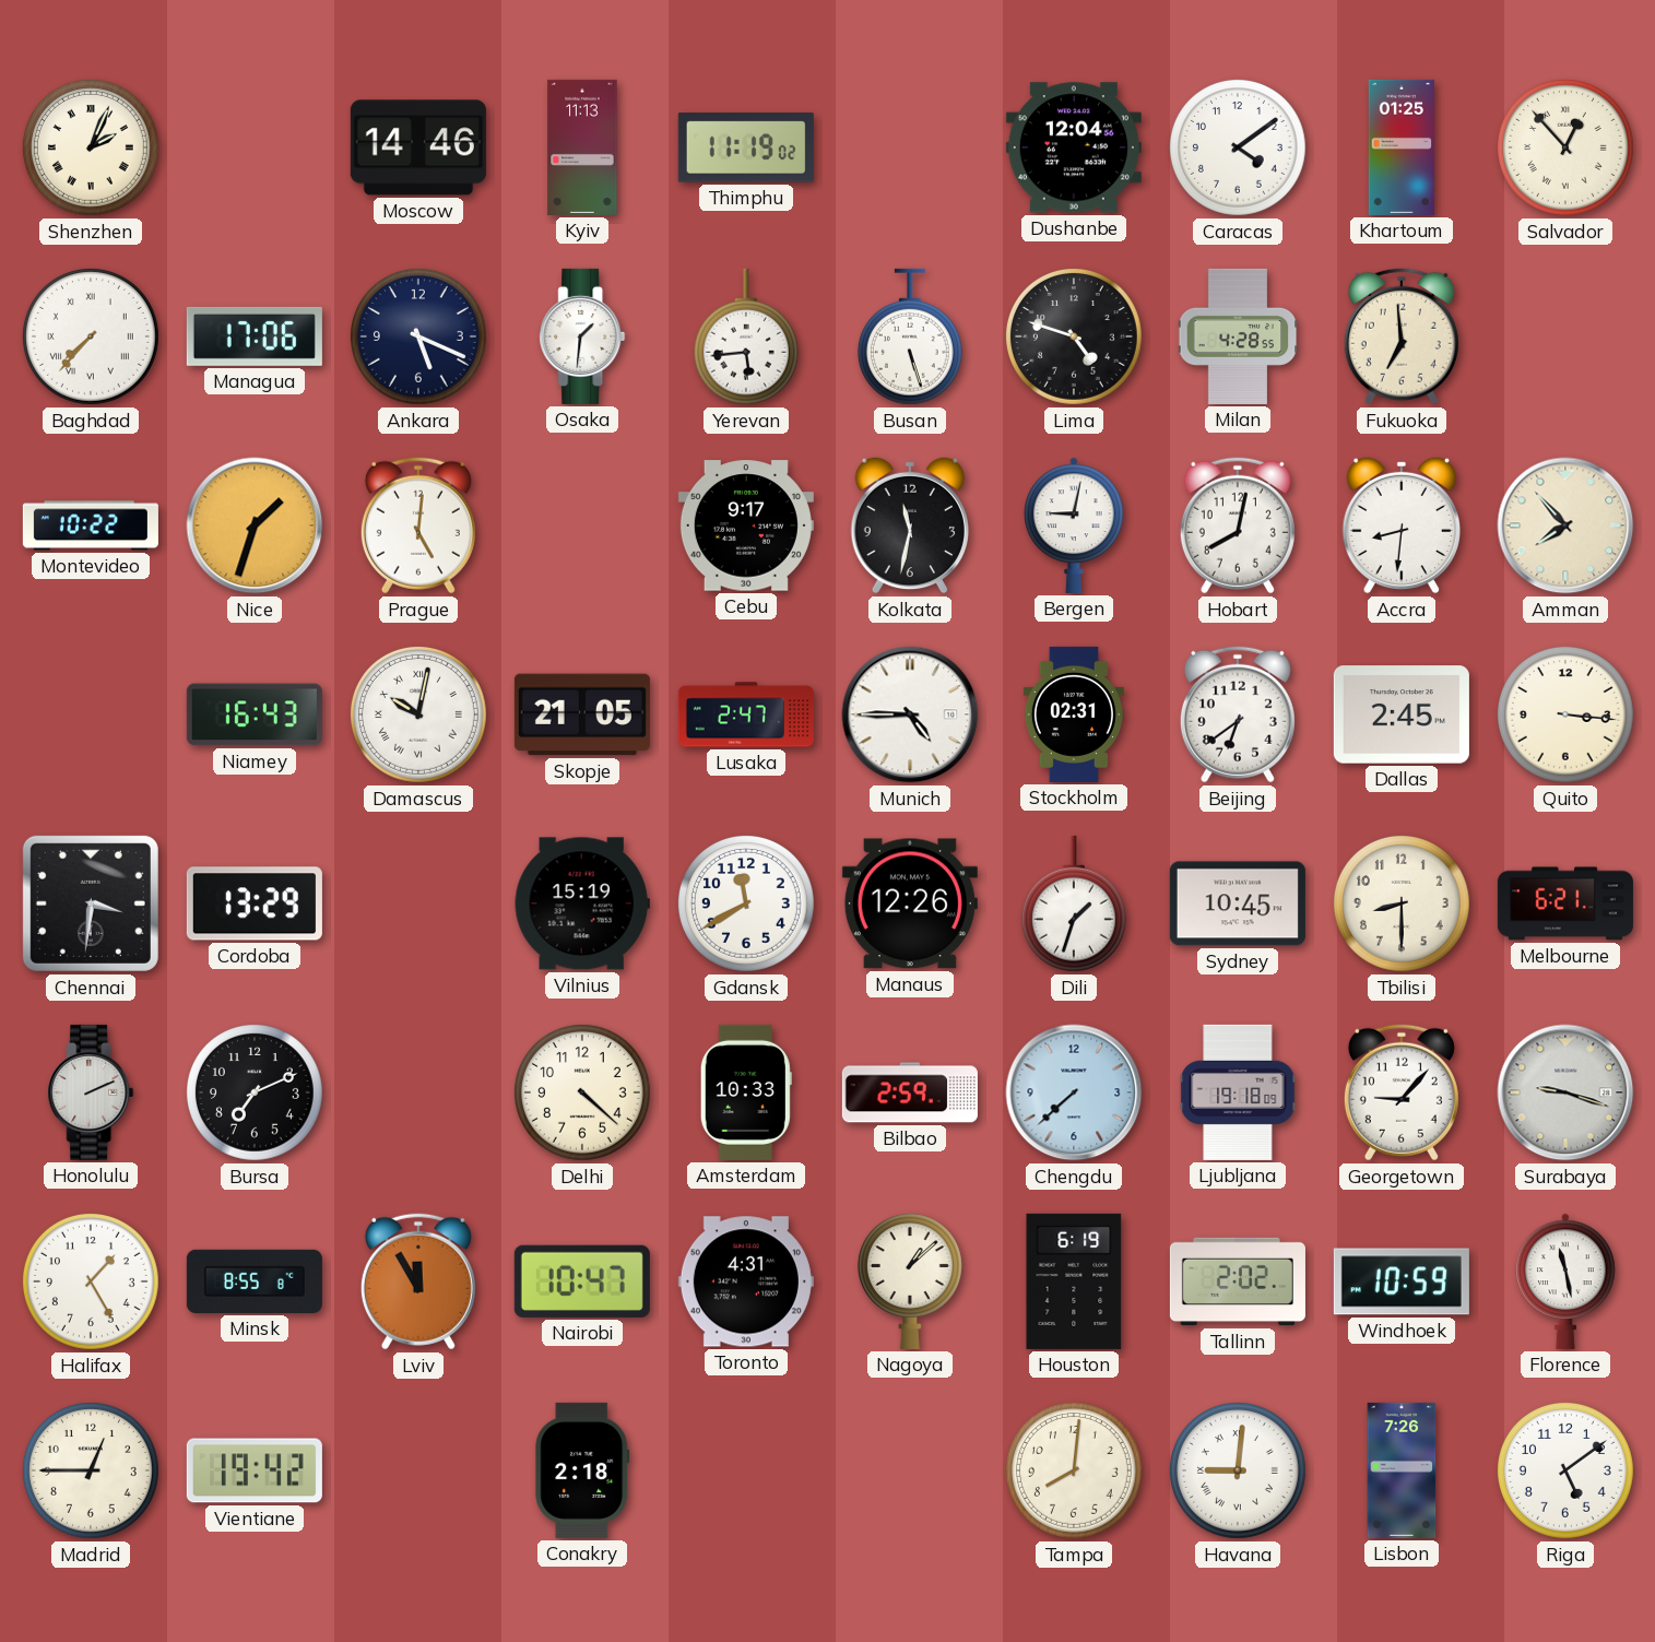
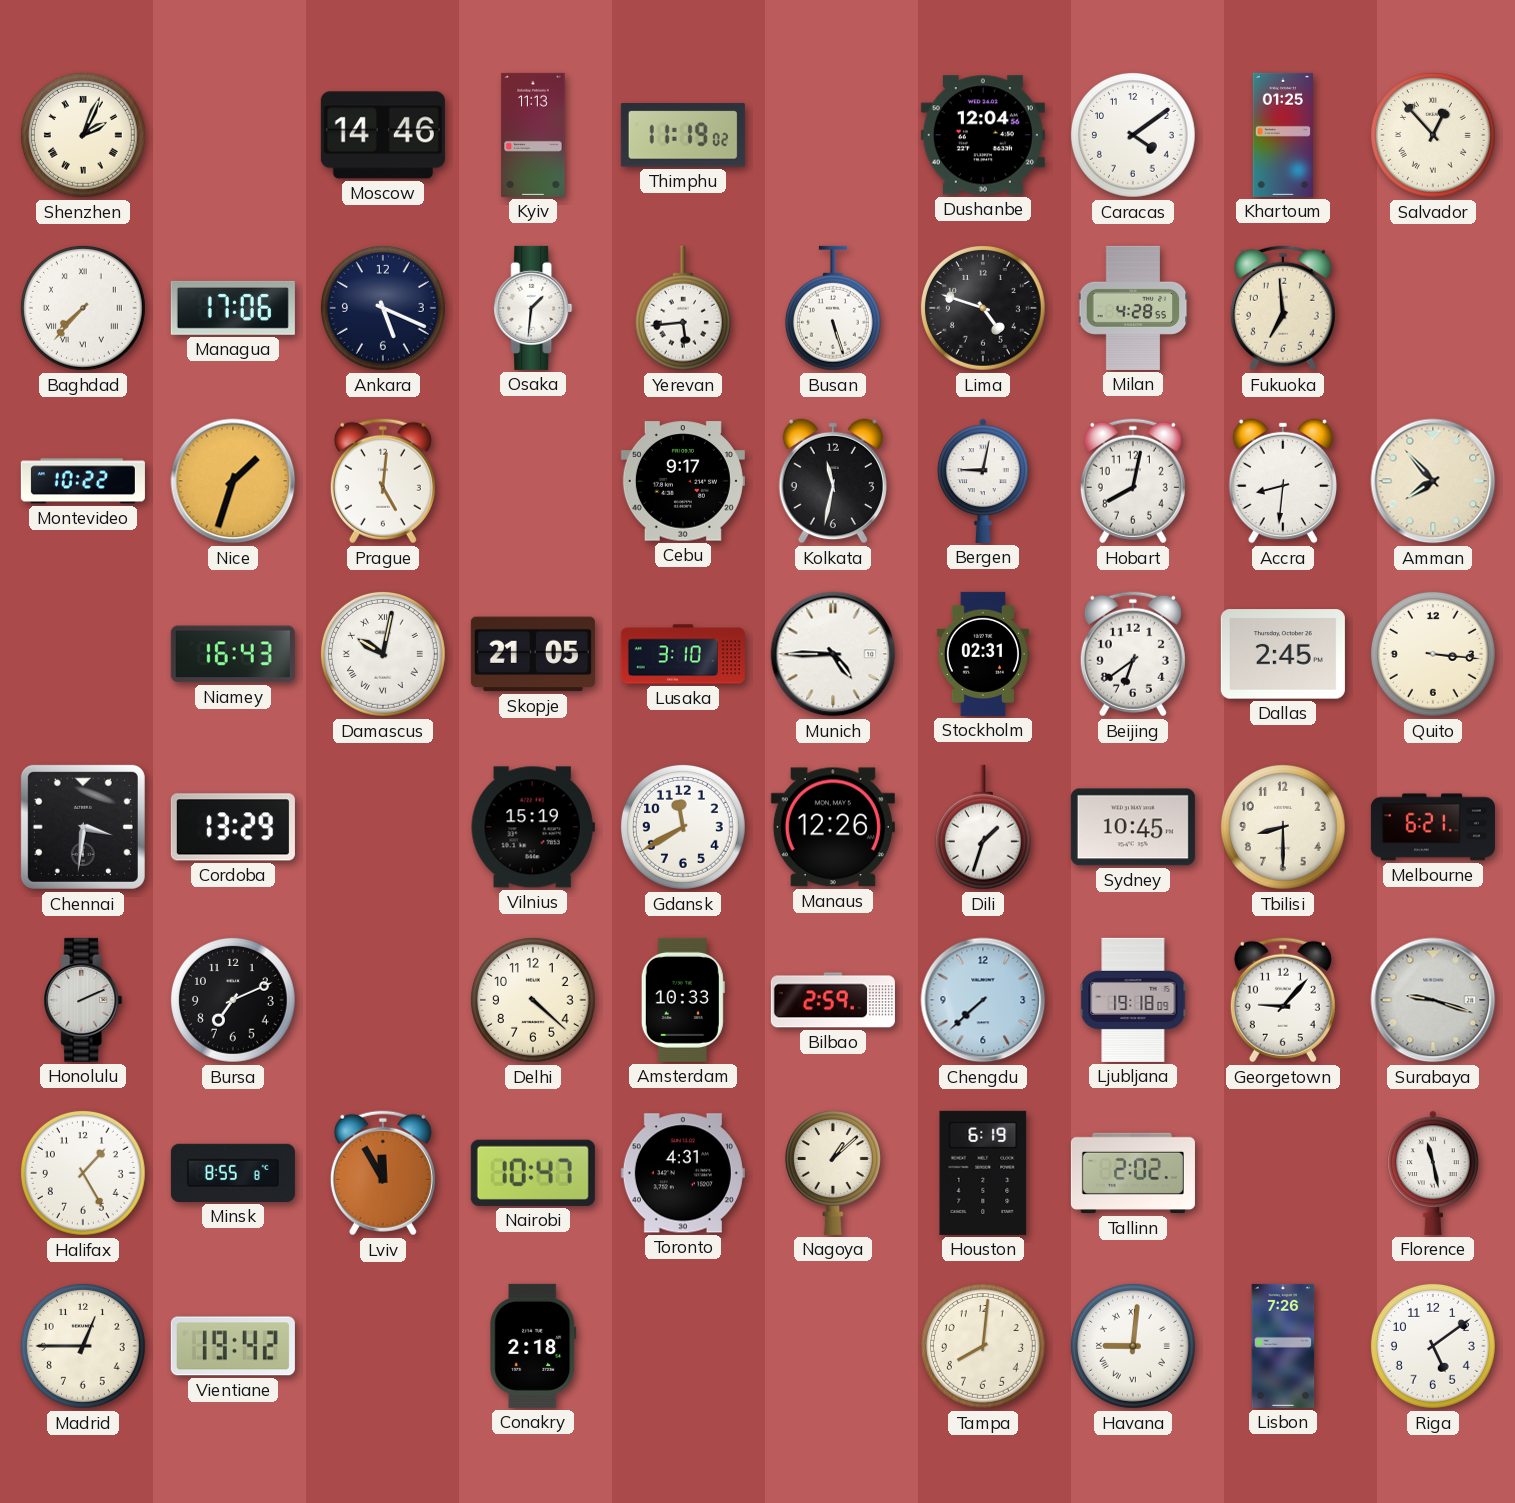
Lusaka: 2:47 -> 3:10
Windhoek: 10:59 -> none
